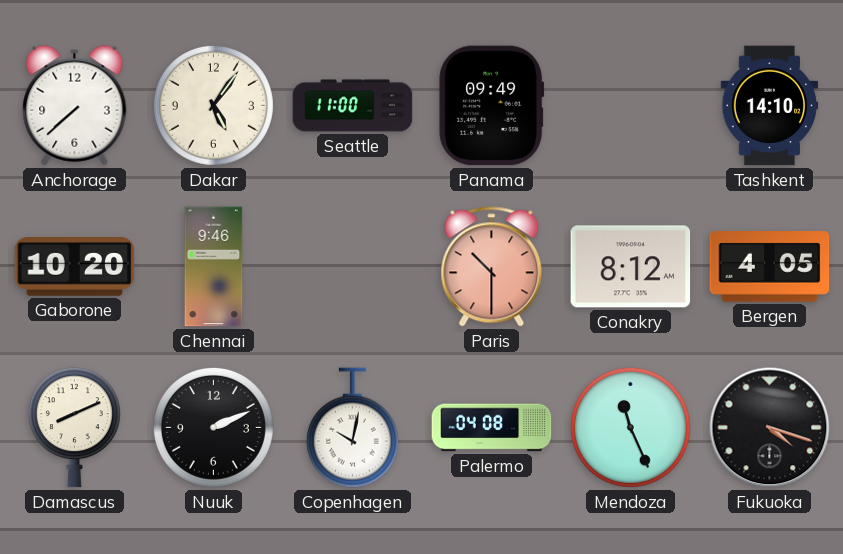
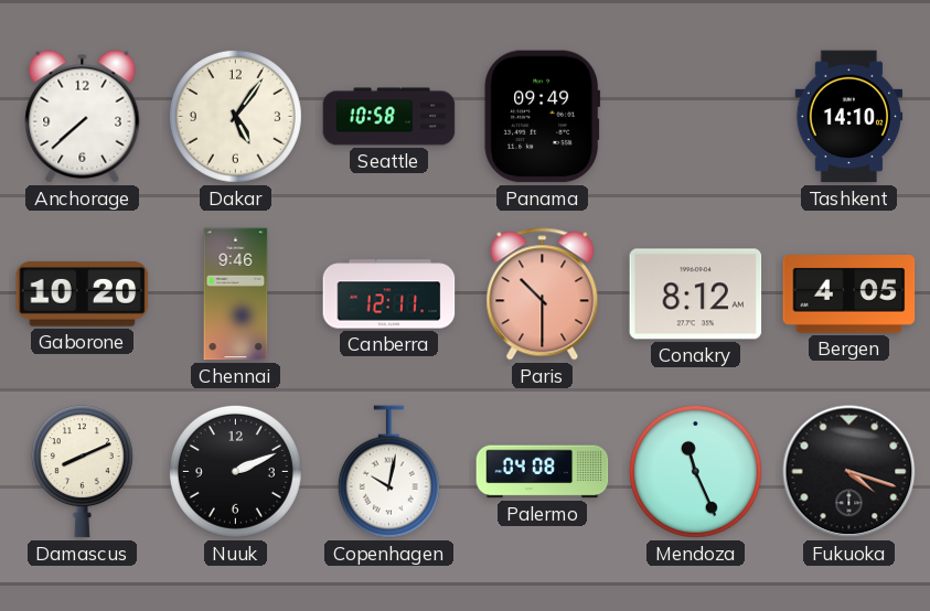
Seattle: 11:00 -> 10:58
Canberra: none -> 12:11
